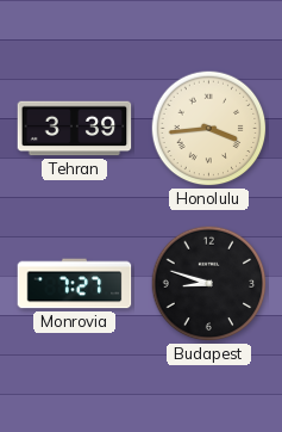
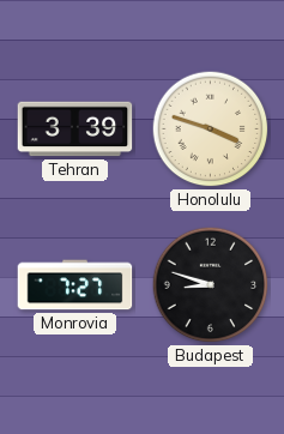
Honolulu: 3:44 -> 3:48
